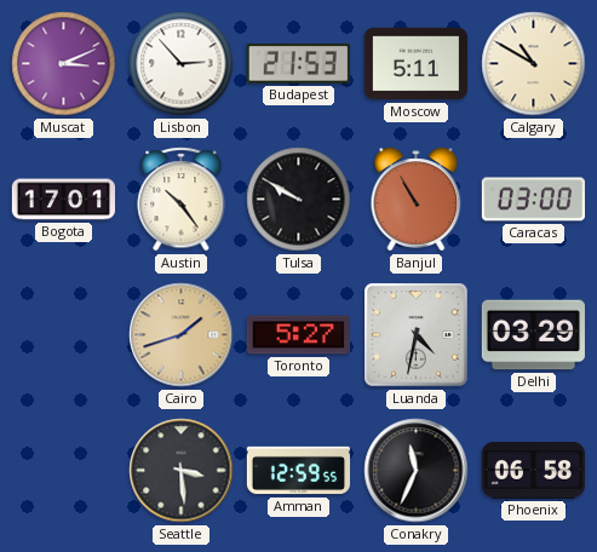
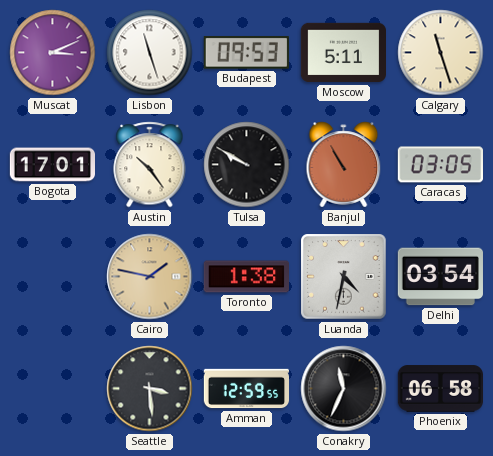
Lisbon: 2:53 -> 11:27
Budapest: 21:53 -> 09:53
Calgary: 10:50 -> 11:27
Caracas: 03:00 -> 03:05
Cairo: 1:42 -> 1:47
Toronto: 5:27 -> 1:38
Delhi: 03:29 -> 03:54
